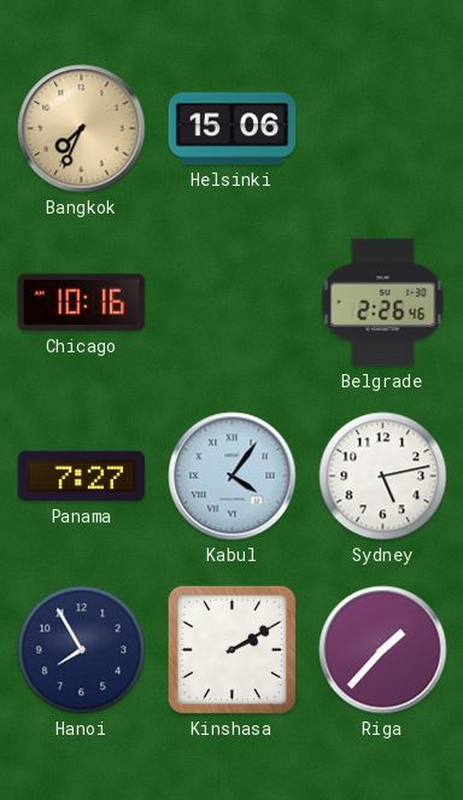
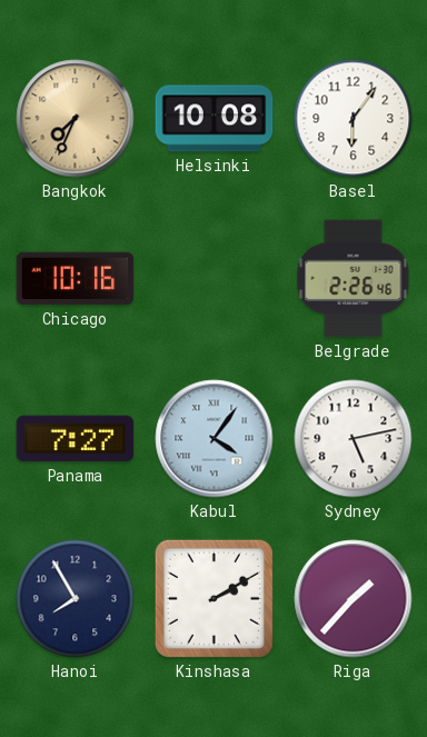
Helsinki: 15:06 -> 10:08
Basel: none -> 6:06
